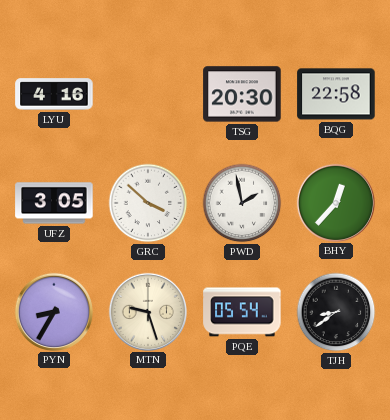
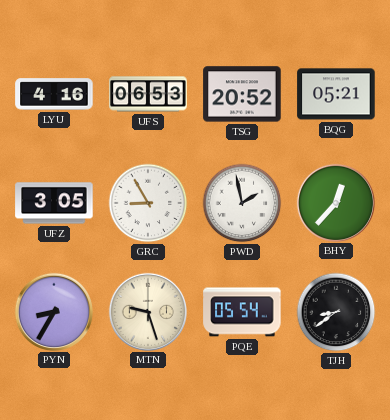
UFS: none -> 06:53
TSG: 20:30 -> 20:52
BQG: 22:58 -> 05:21
GRC: 3:52 -> 8:55
